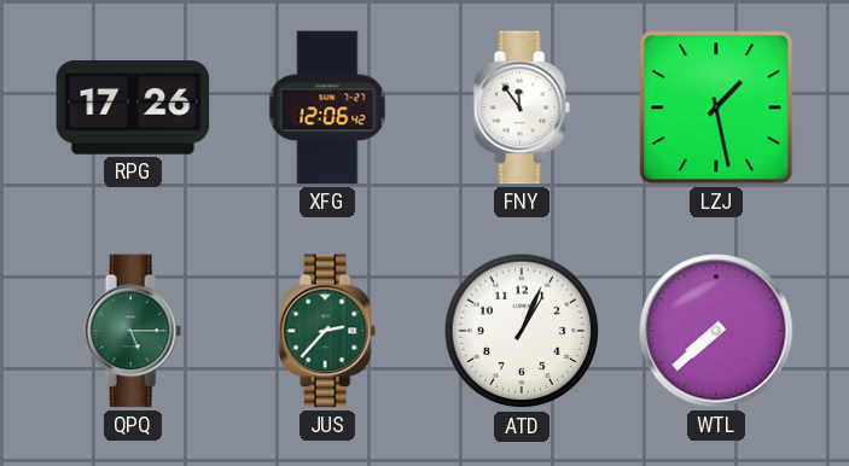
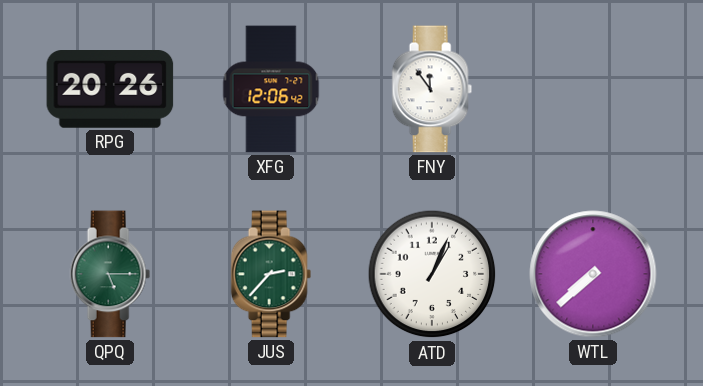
RPG: 17:26 -> 20:26
LZJ: 1:28 -> none
